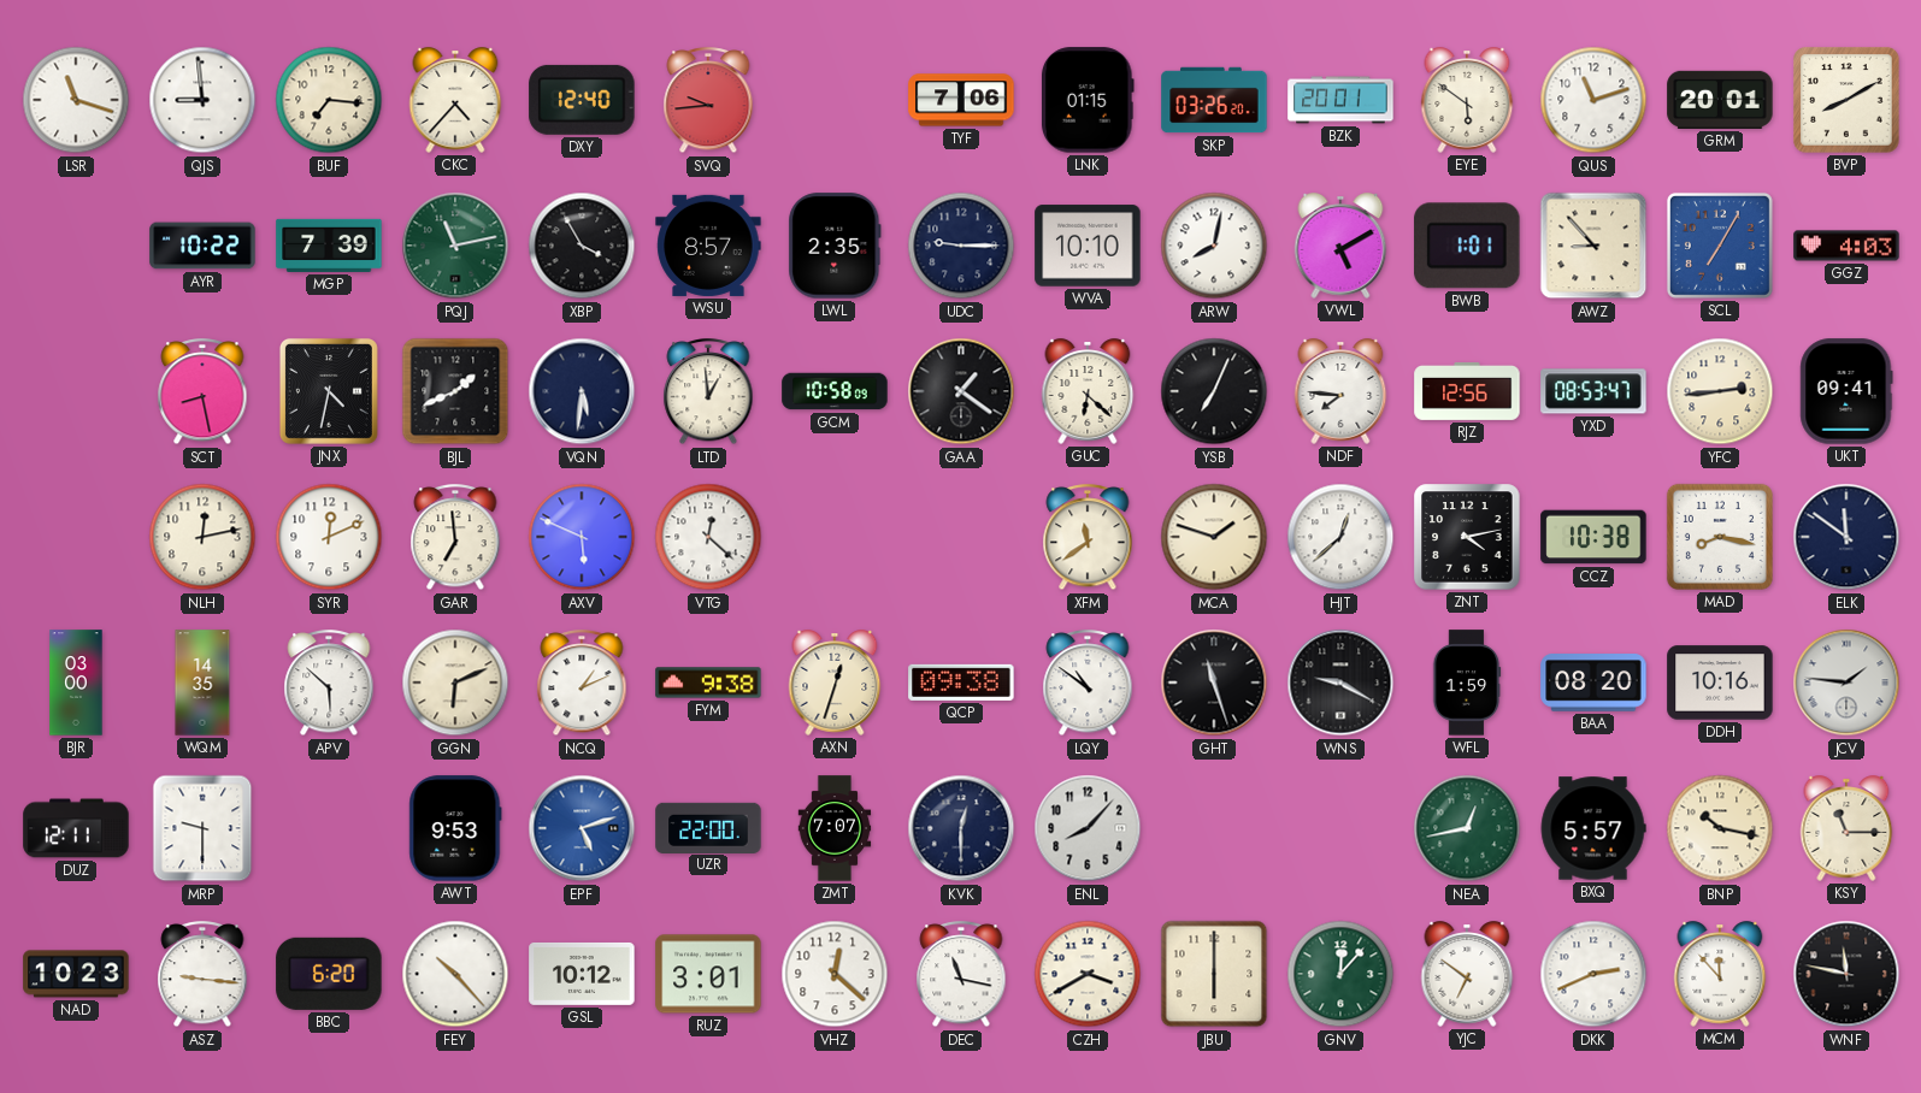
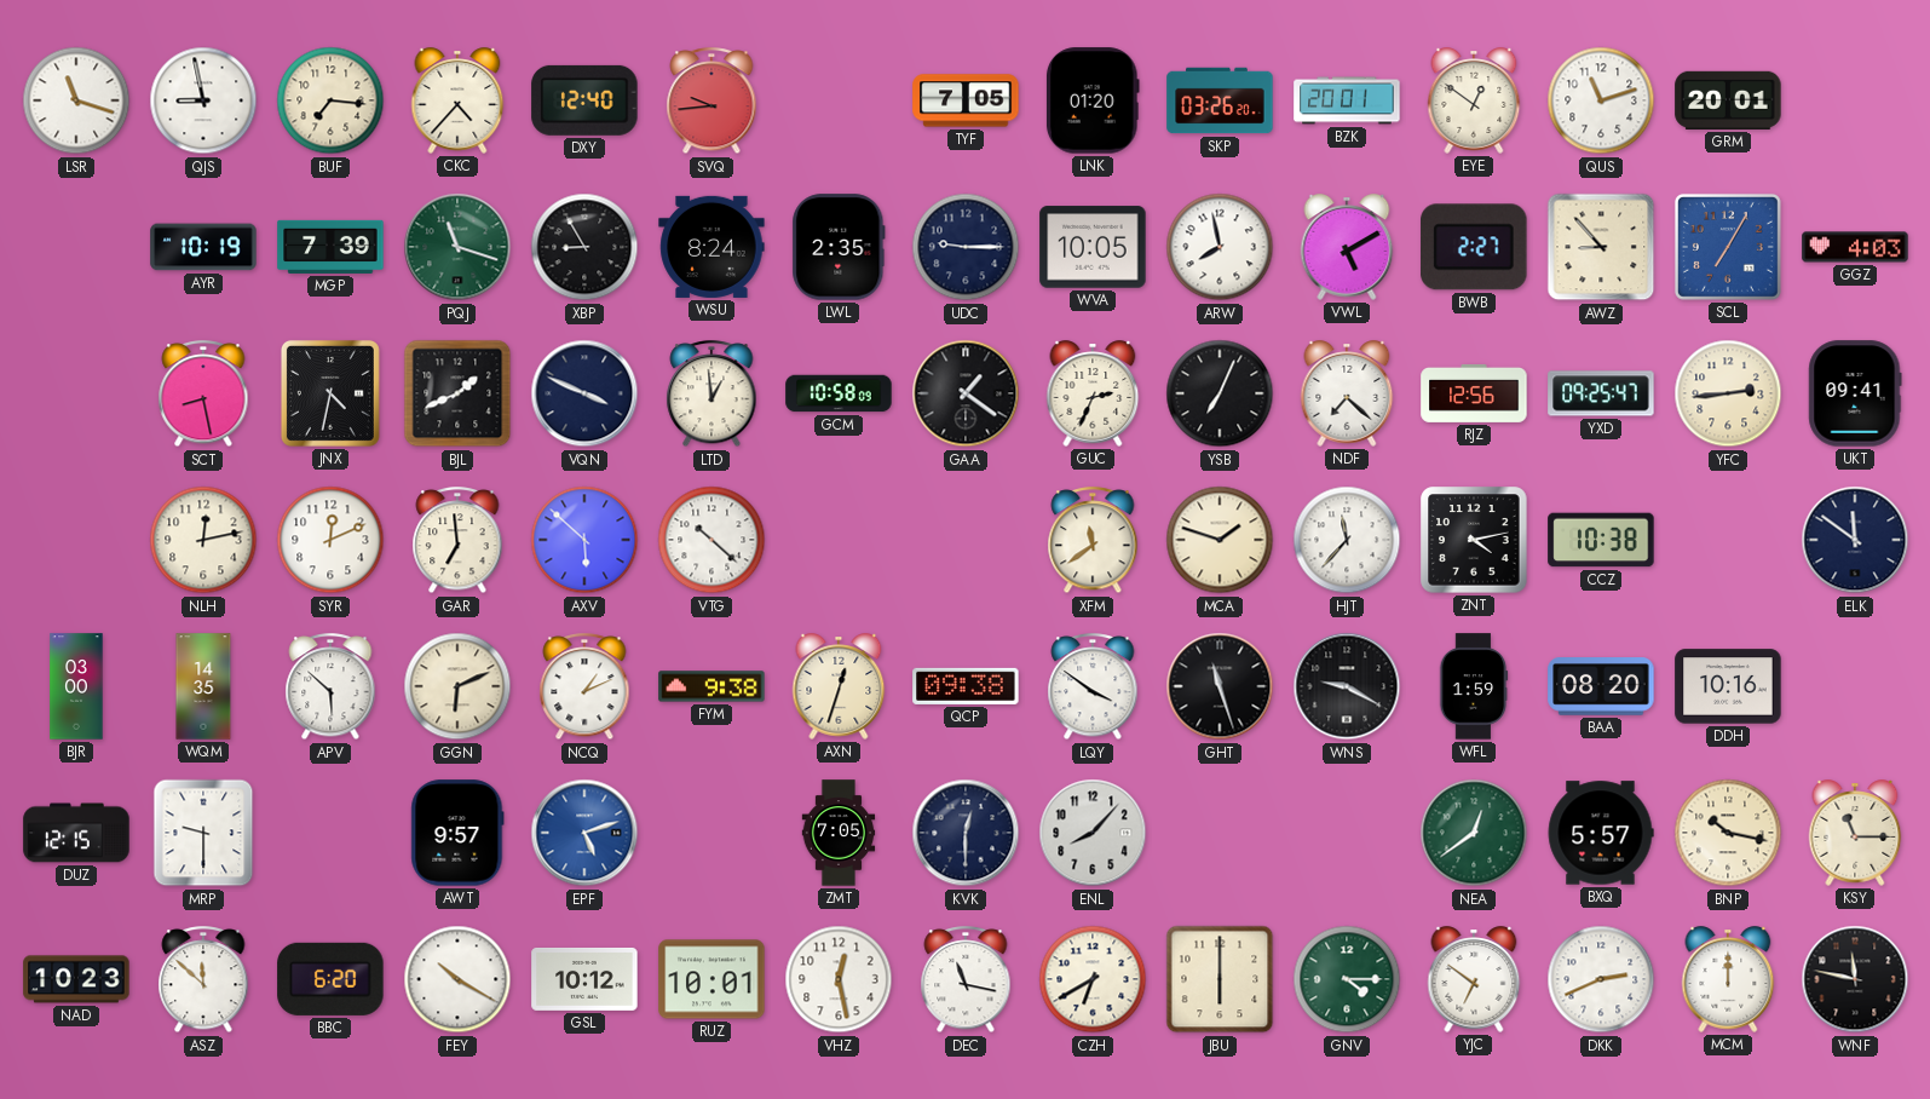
QJS: 8:59 -> 8:58
TYF: 7:06 -> 7:05
LNK: 01:15 -> 01:20
EYE: 5:51 -> 12:51
BVP: 8:10 -> none
AYR: 10:22 -> 10:19
PQJ: 11:13 -> 11:18
XBP: 3:55 -> 8:55
WSU: 8:57 -> 8:24
WVA: 10:10 -> 10:05
ARW: 8:02 -> 7:58
BWB: 1:01 -> 2:27
VQN: 5:31 -> 3:49
GUC: 6:22 -> 2:34
NDF: 7:46 -> 7:22
YXD: 08:53 -> 09:25
AXV: 5:49 -> 5:52
VTG: 12:22 -> 10:22
HJT: 12:38 -> 11:37
MAD: 8:17 -> none
LQY: 10:51 -> 3:51
JCV: 1:46 -> none
DUZ: 12:11 -> 12:15
AWT: 9:53 -> 9:57
UZR: 22:00 -> none
ZMT: 7:07 -> 7:05
NEA: 12:43 -> 12:39
ASZ: 9:16 -> 11:52
FEY: 10:23 -> 10:20
RUZ: 3:01 -> 10:01
VHZ: 12:22 -> 12:28
CZH: 3:40 -> 6:40
GNV: 12:07 -> 4:15
MCM: 11:53 -> 12:00
